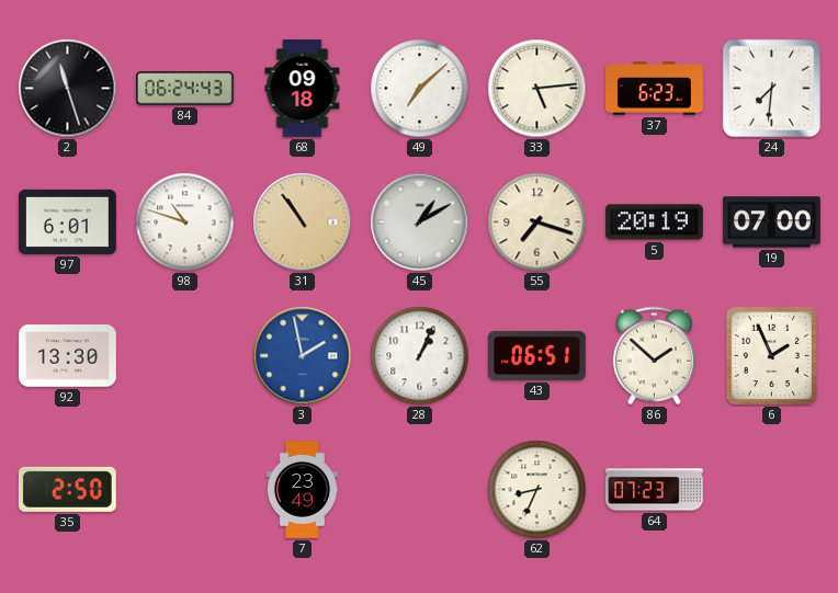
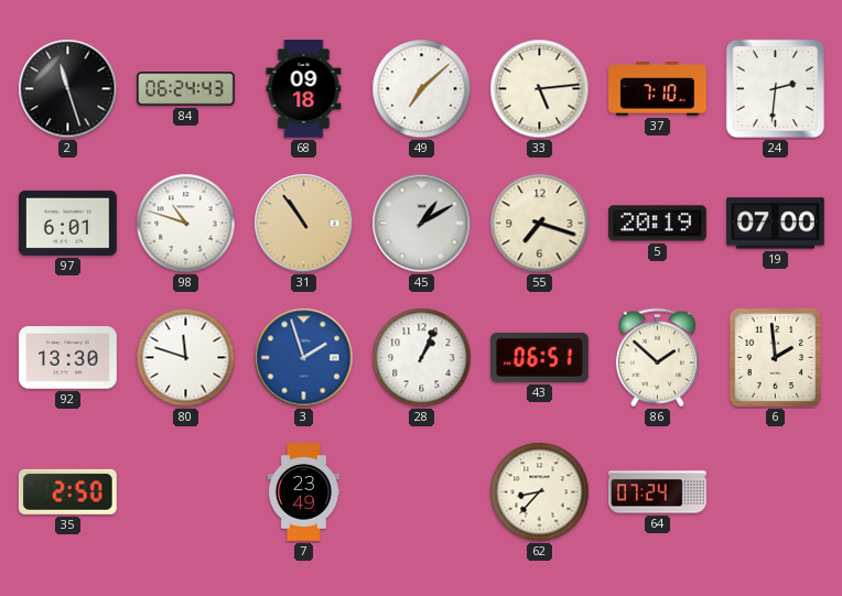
37: 6:23 -> 7:10
24: 7:31 -> 2:31
80: none -> 11:48
3: 1:58 -> 1:57
6: 1:56 -> 1:59
62: 8:34 -> 8:37
64: 07:23 -> 07:24
